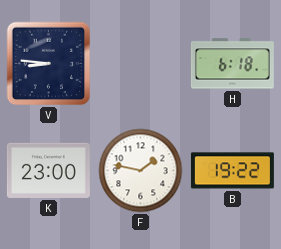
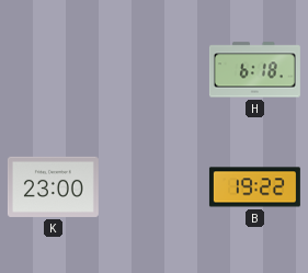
V: 8:46 -> none
F: 1:47 -> none
